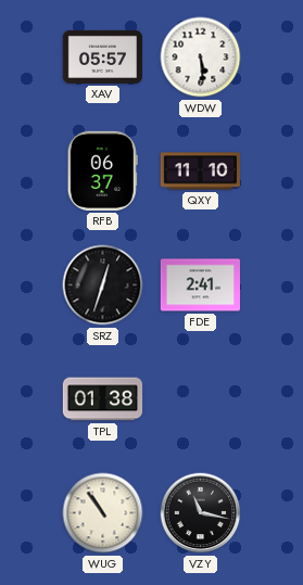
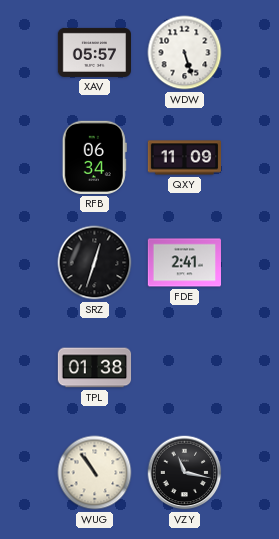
WDW: 5:29 -> 5:27
RFB: 06:37 -> 06:34
QXY: 11:10 -> 11:09
